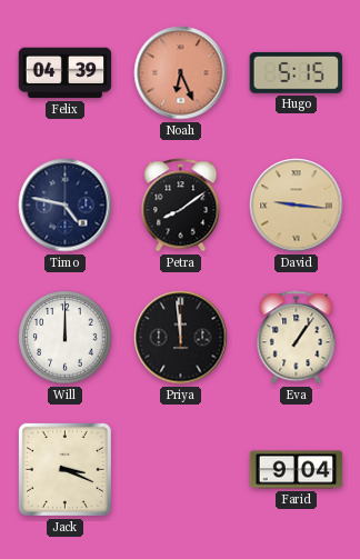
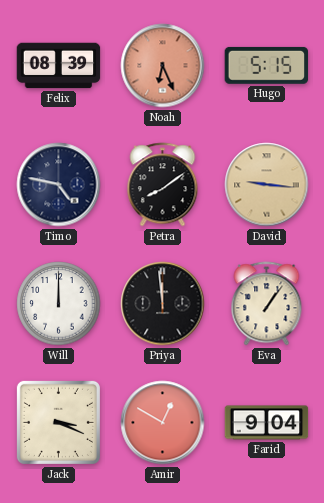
Felix: 04:39 -> 08:39
Amir: none -> 12:50
